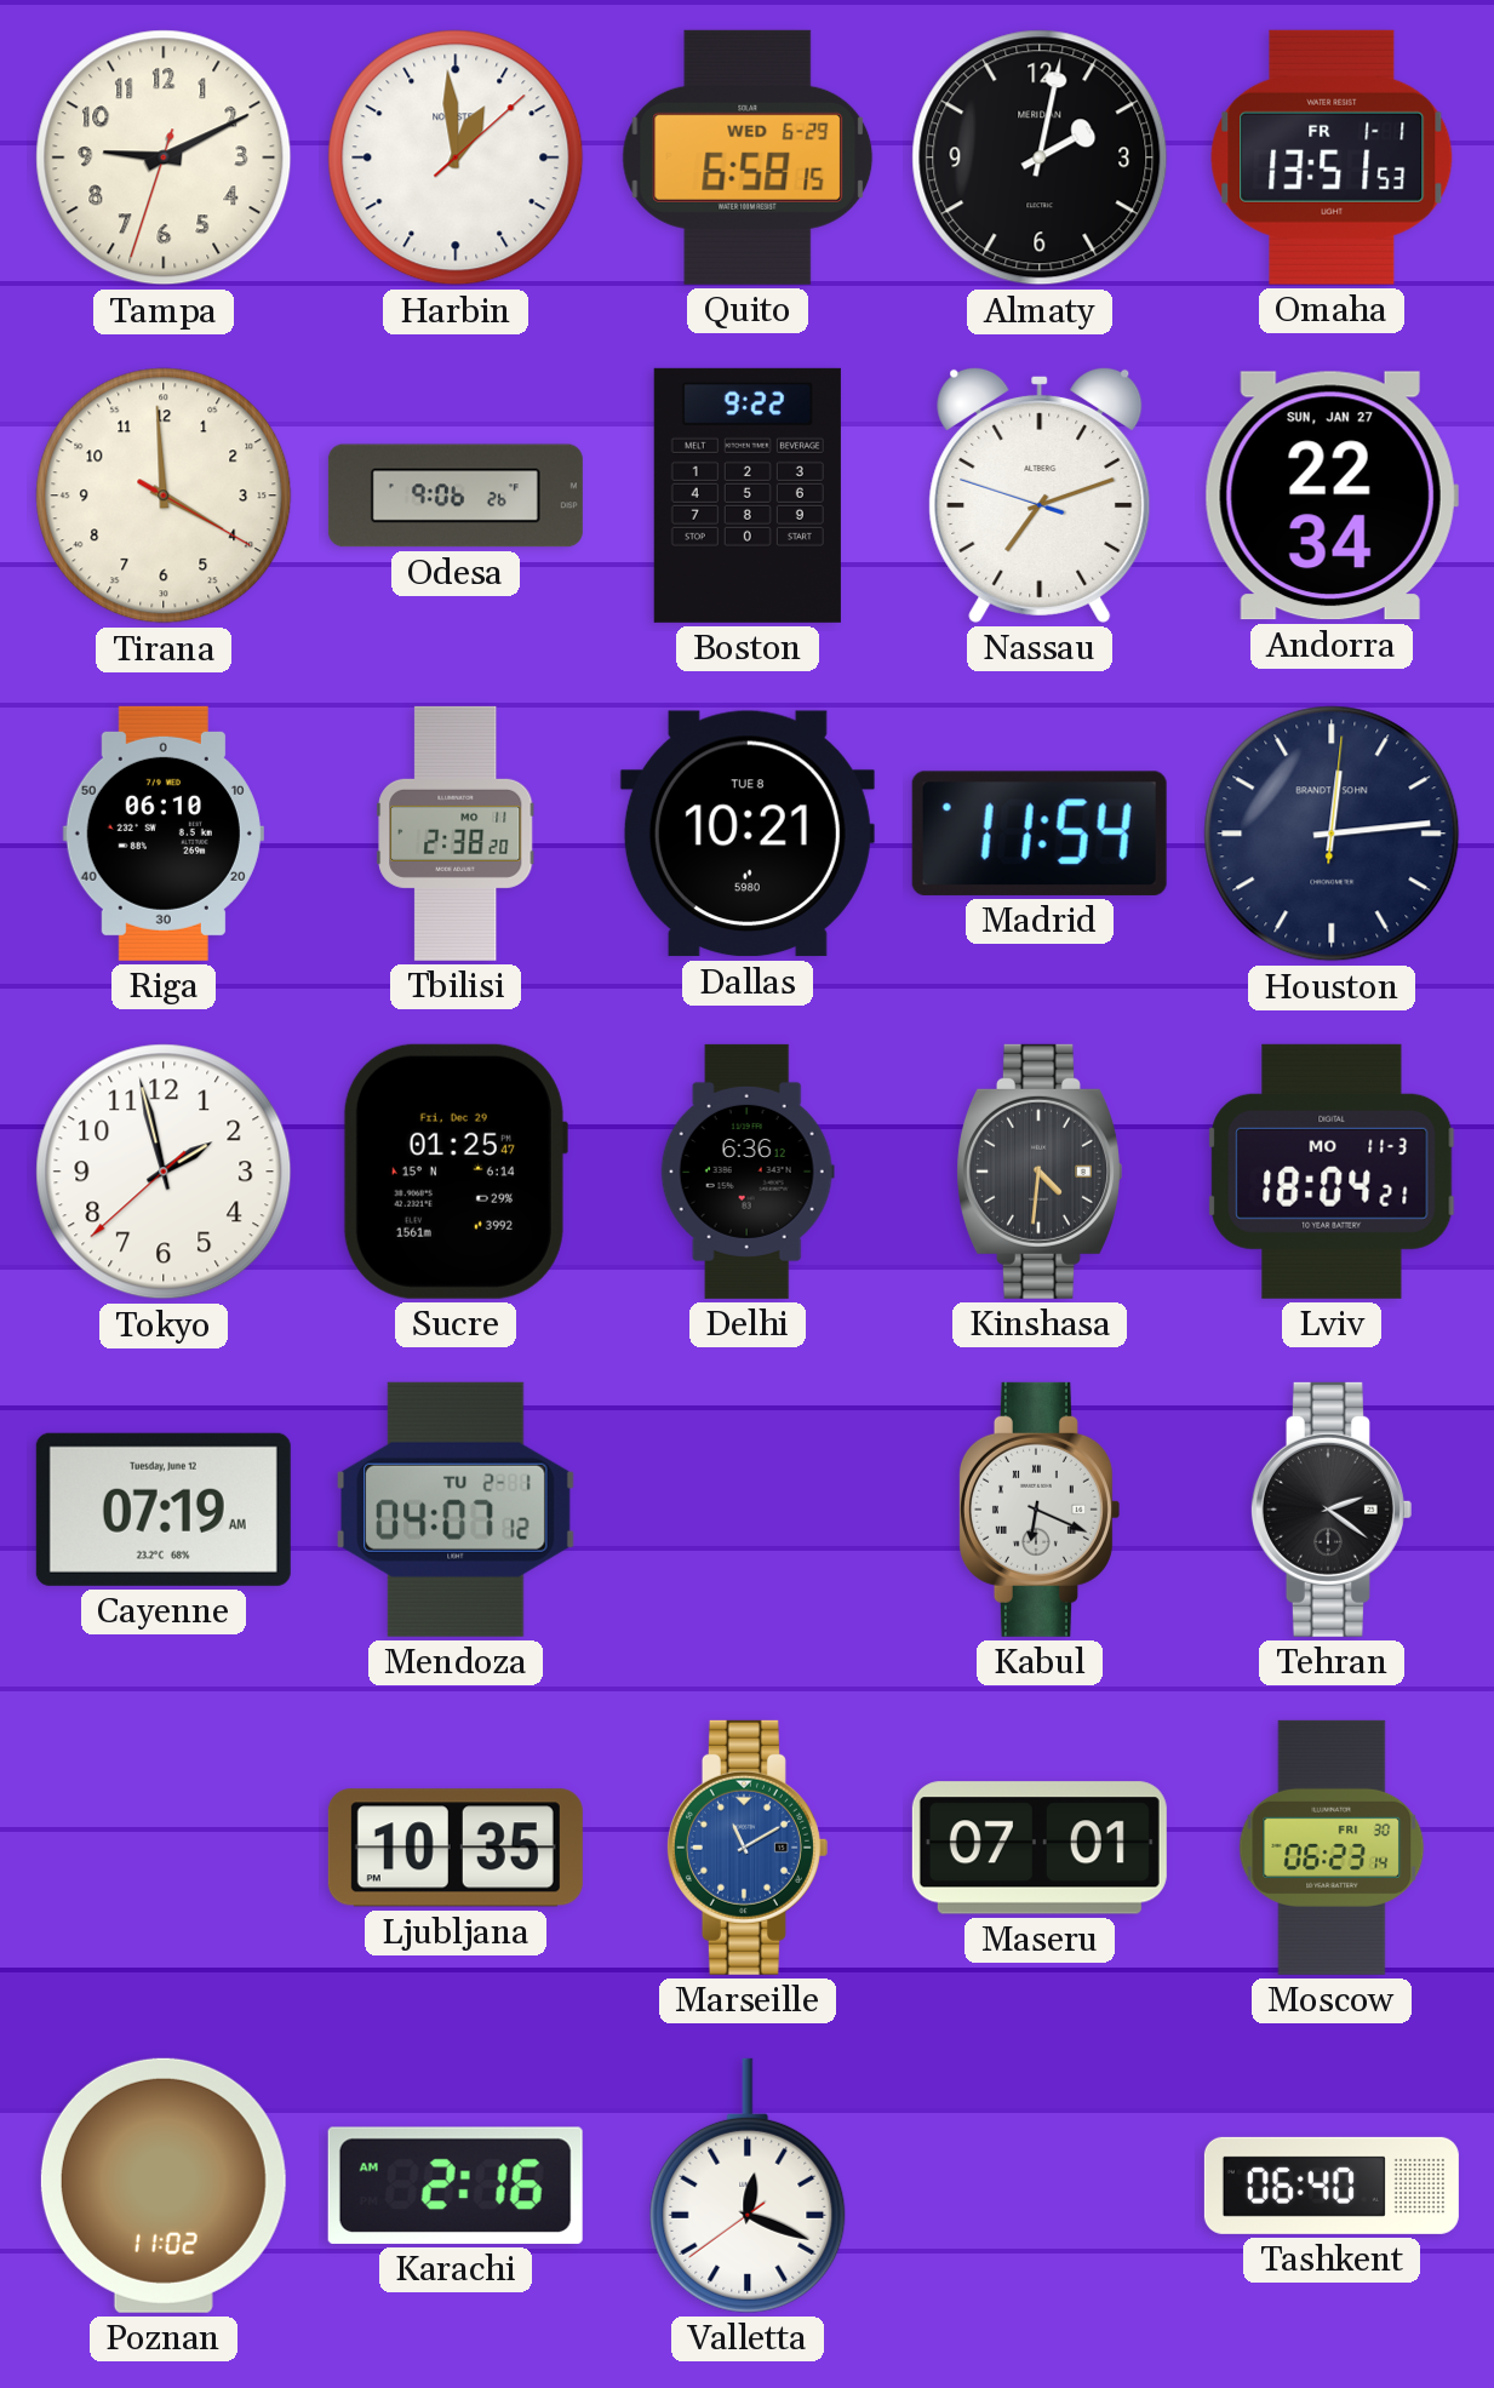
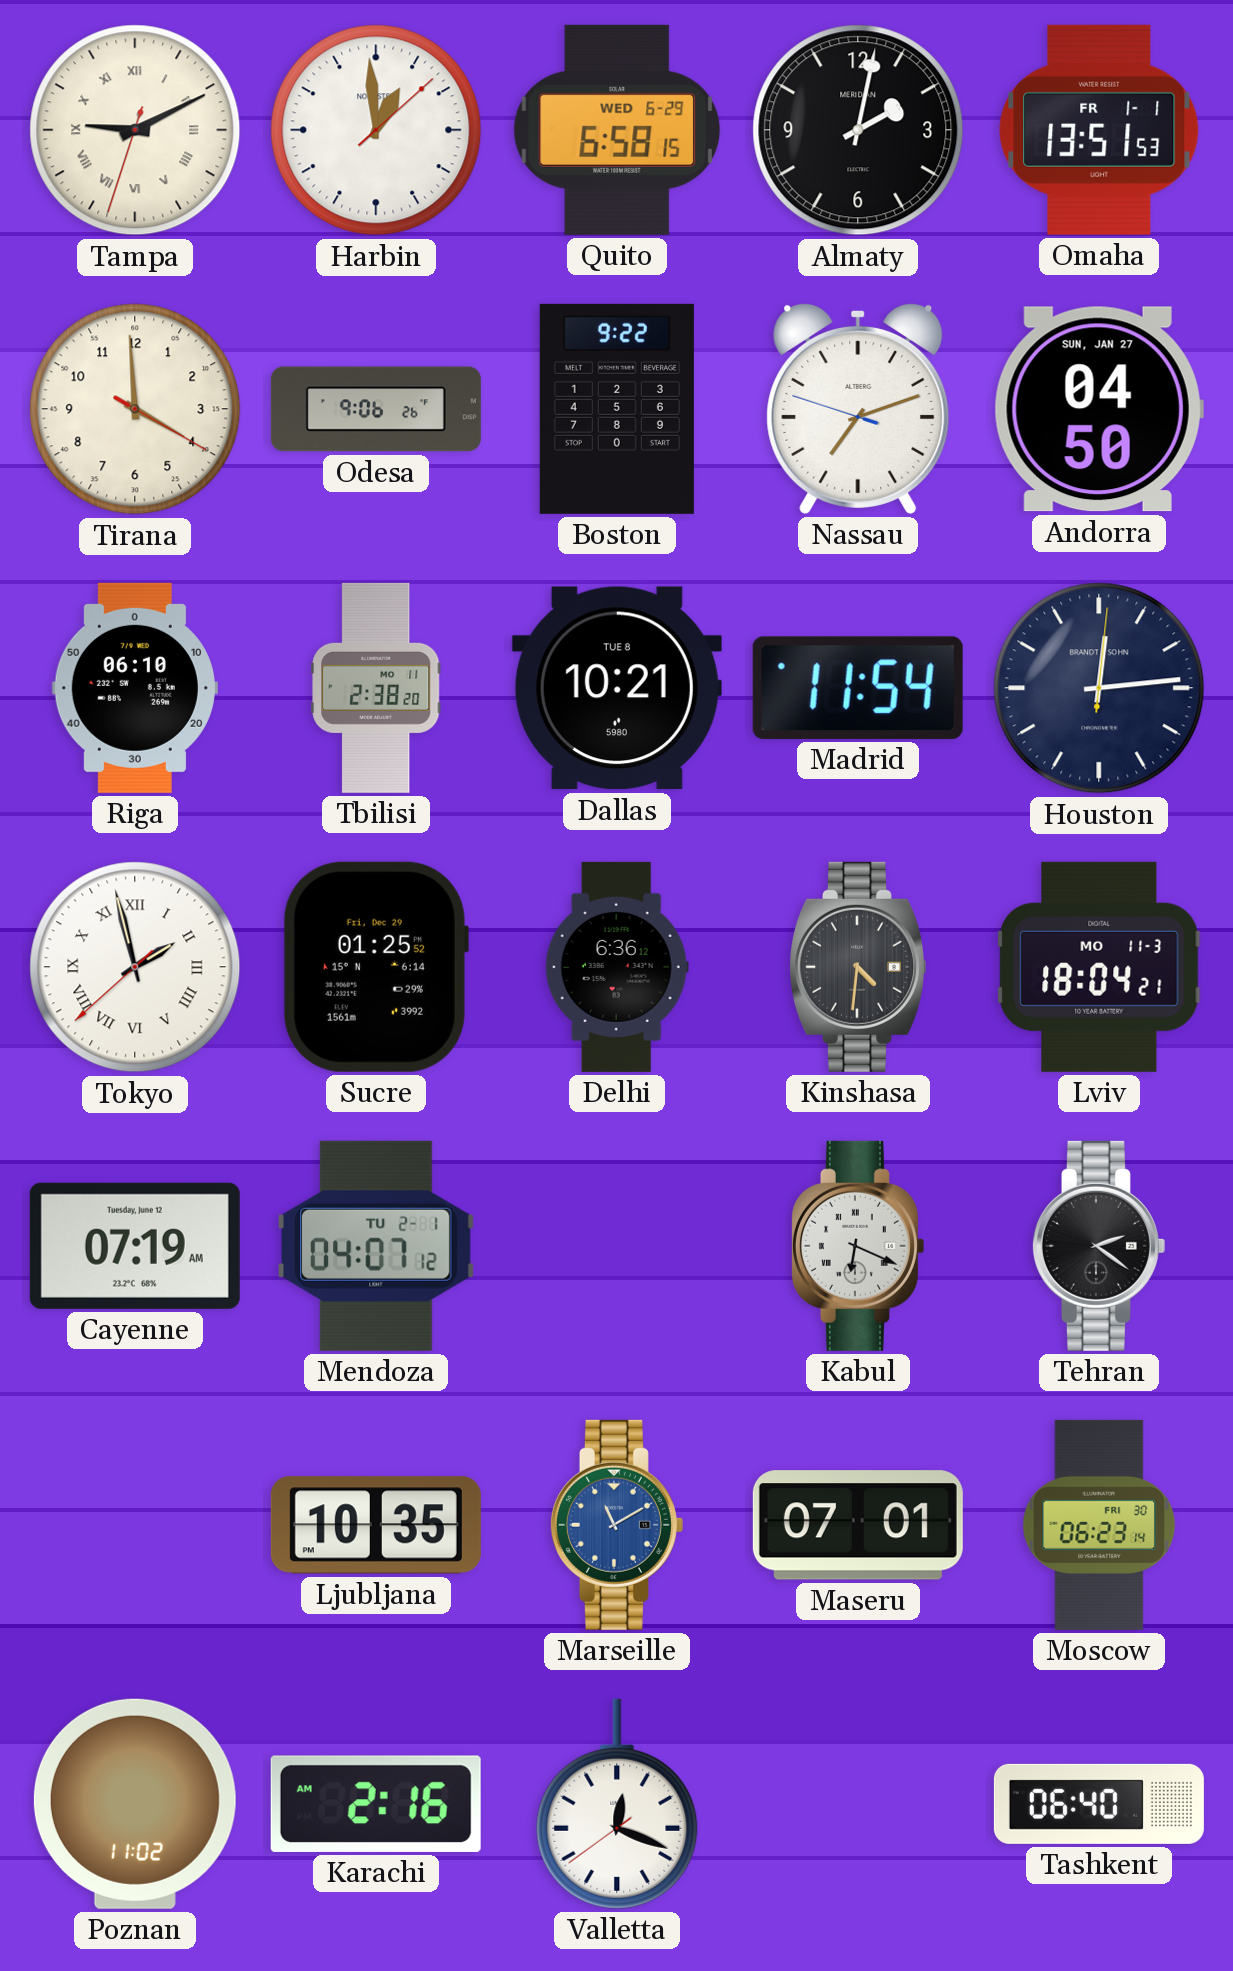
Tampa numerals: Arabic -> Roman
Andorra: 22:34 -> 04:50
Tokyo numerals: Arabic -> Roman
Sucre: 01:25:47 -> 01:25:52
